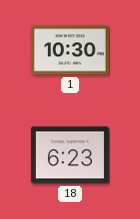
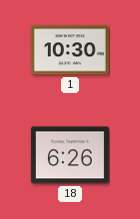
18: 6:23 -> 6:26
